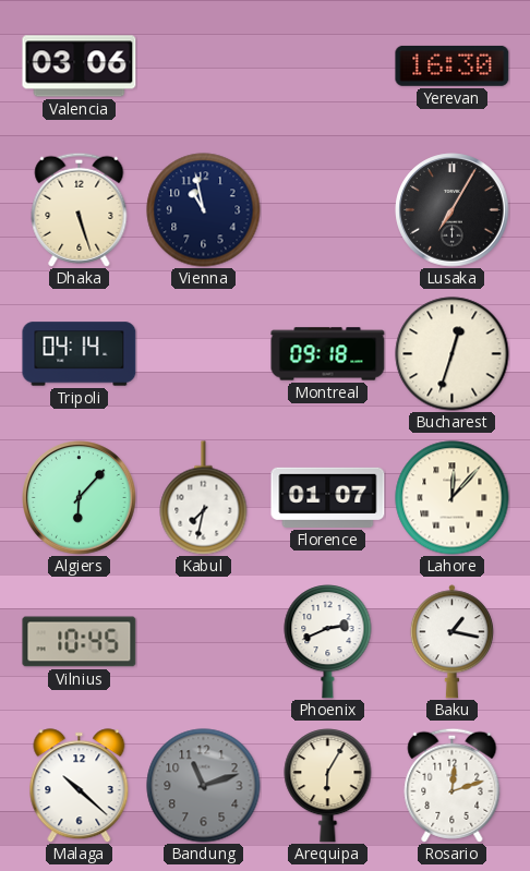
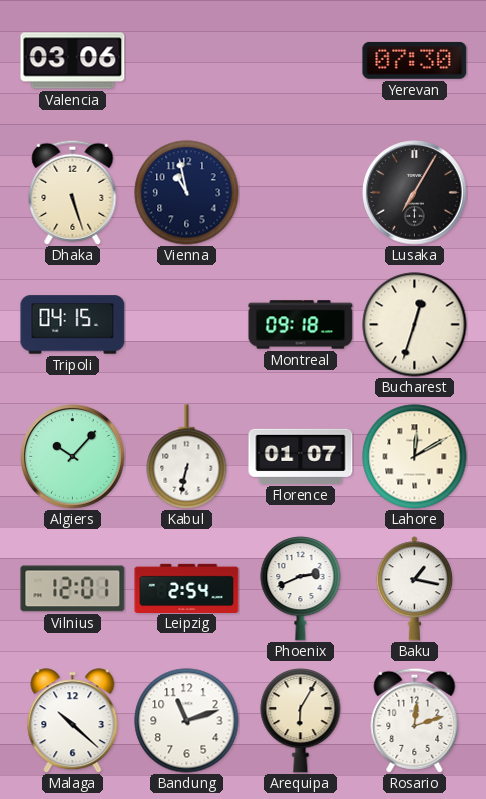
Yerevan: 16:30 -> 07:30
Tripoli: 04:14 -> 04:15
Algiers: 6:07 -> 10:07
Kabul: 7:32 -> 6:32
Lahore: 12:07 -> 12:10
Vilnius: 10:45 -> 12:01
Leipzig: none -> 2:54
Bandung dial: grey -> white
